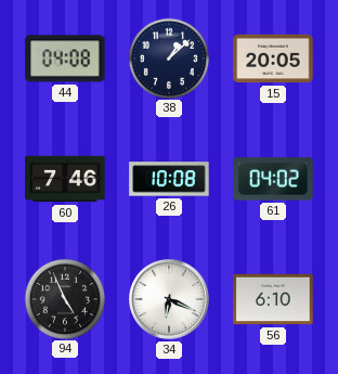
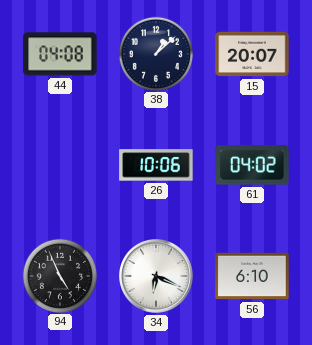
15: 20:05 -> 20:07
60: 7:46 -> none
26: 10:08 -> 10:06
